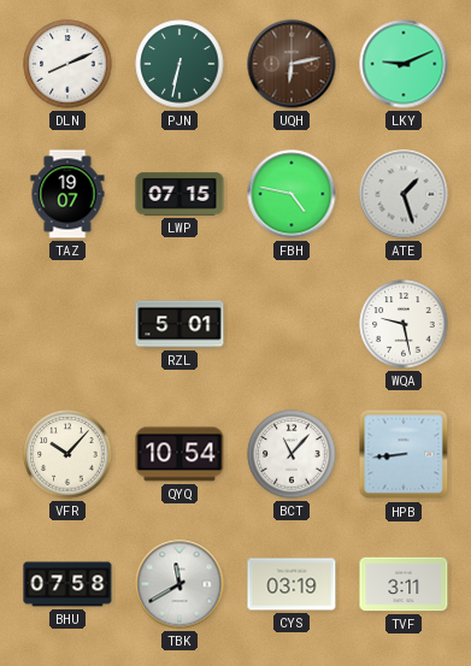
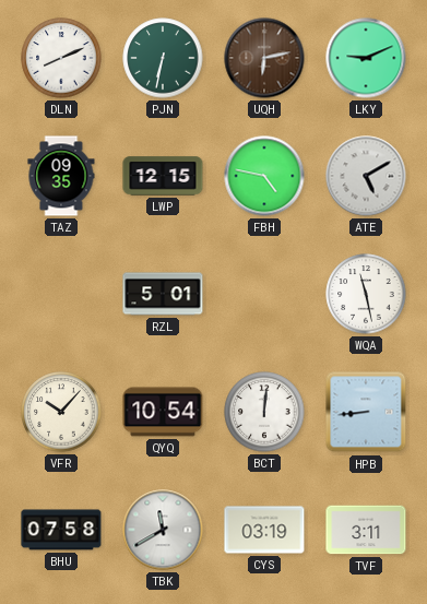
TAZ: 19:07 -> 09:35
LWP: 07:15 -> 12:15
ATE: 1:27 -> 5:10
WQA: 9:28 -> 11:28
BCT: 11:07 -> 12:01
